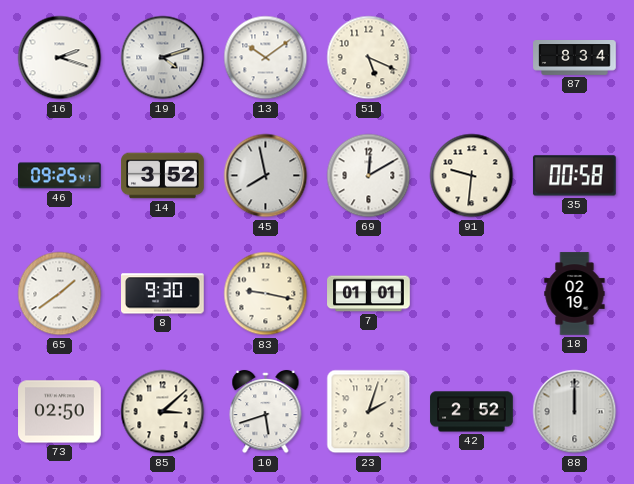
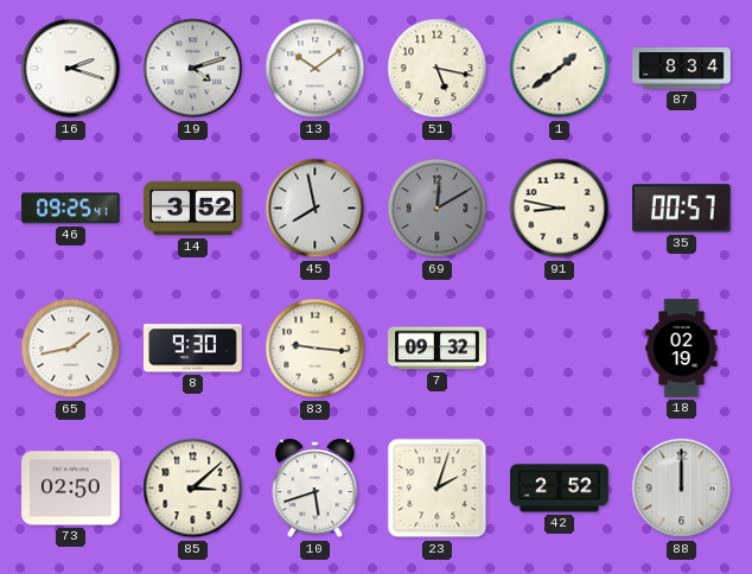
51: 5:19 -> 5:17
1: none -> 1:39
69 dial: white -> grey
91: 9:31 -> 8:47
35: 00:58 -> 00:57
65: 1:39 -> 1:43
83: 9:17 -> 9:16
7: 01:01 -> 09:32
